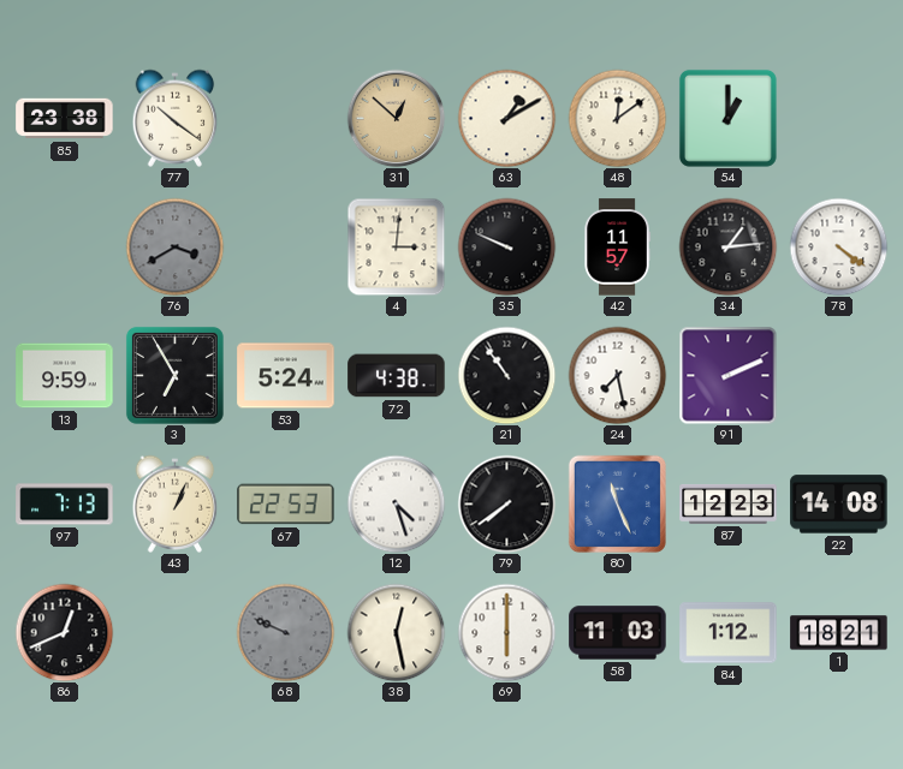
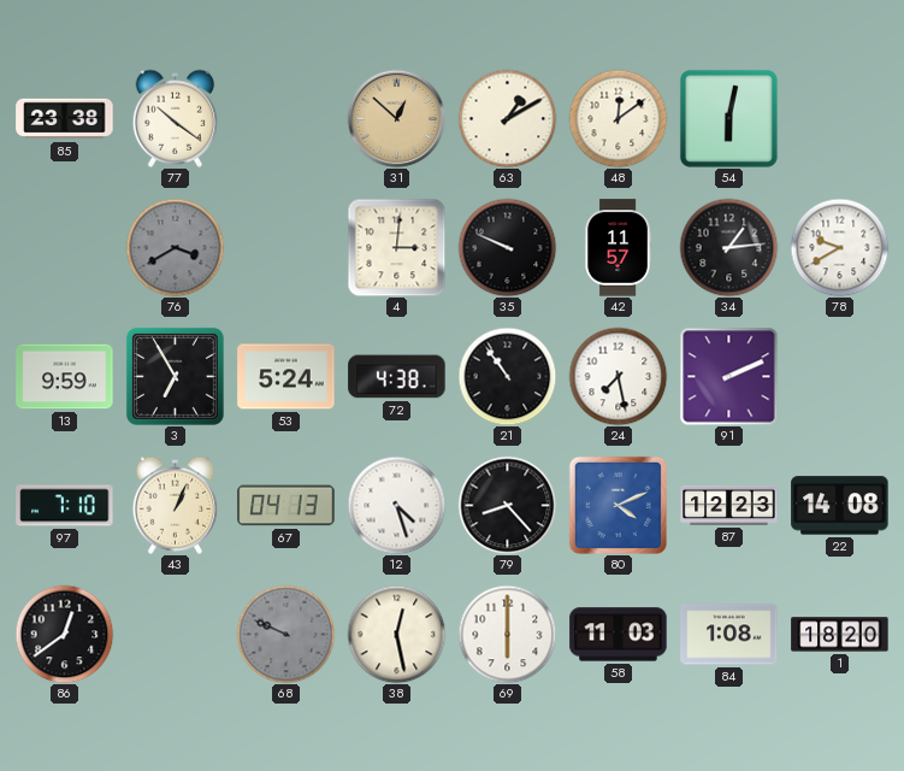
54: 1:00 -> 6:02
78: 4:21 -> 9:40
97: 7:13 -> 7:10
67: 22:53 -> 04:13
79: 7:39 -> 8:23
80: 11:26 -> 4:11
86: 12:41 -> 12:39
84: 1:12 -> 1:08
1: 18:21 -> 18:20
